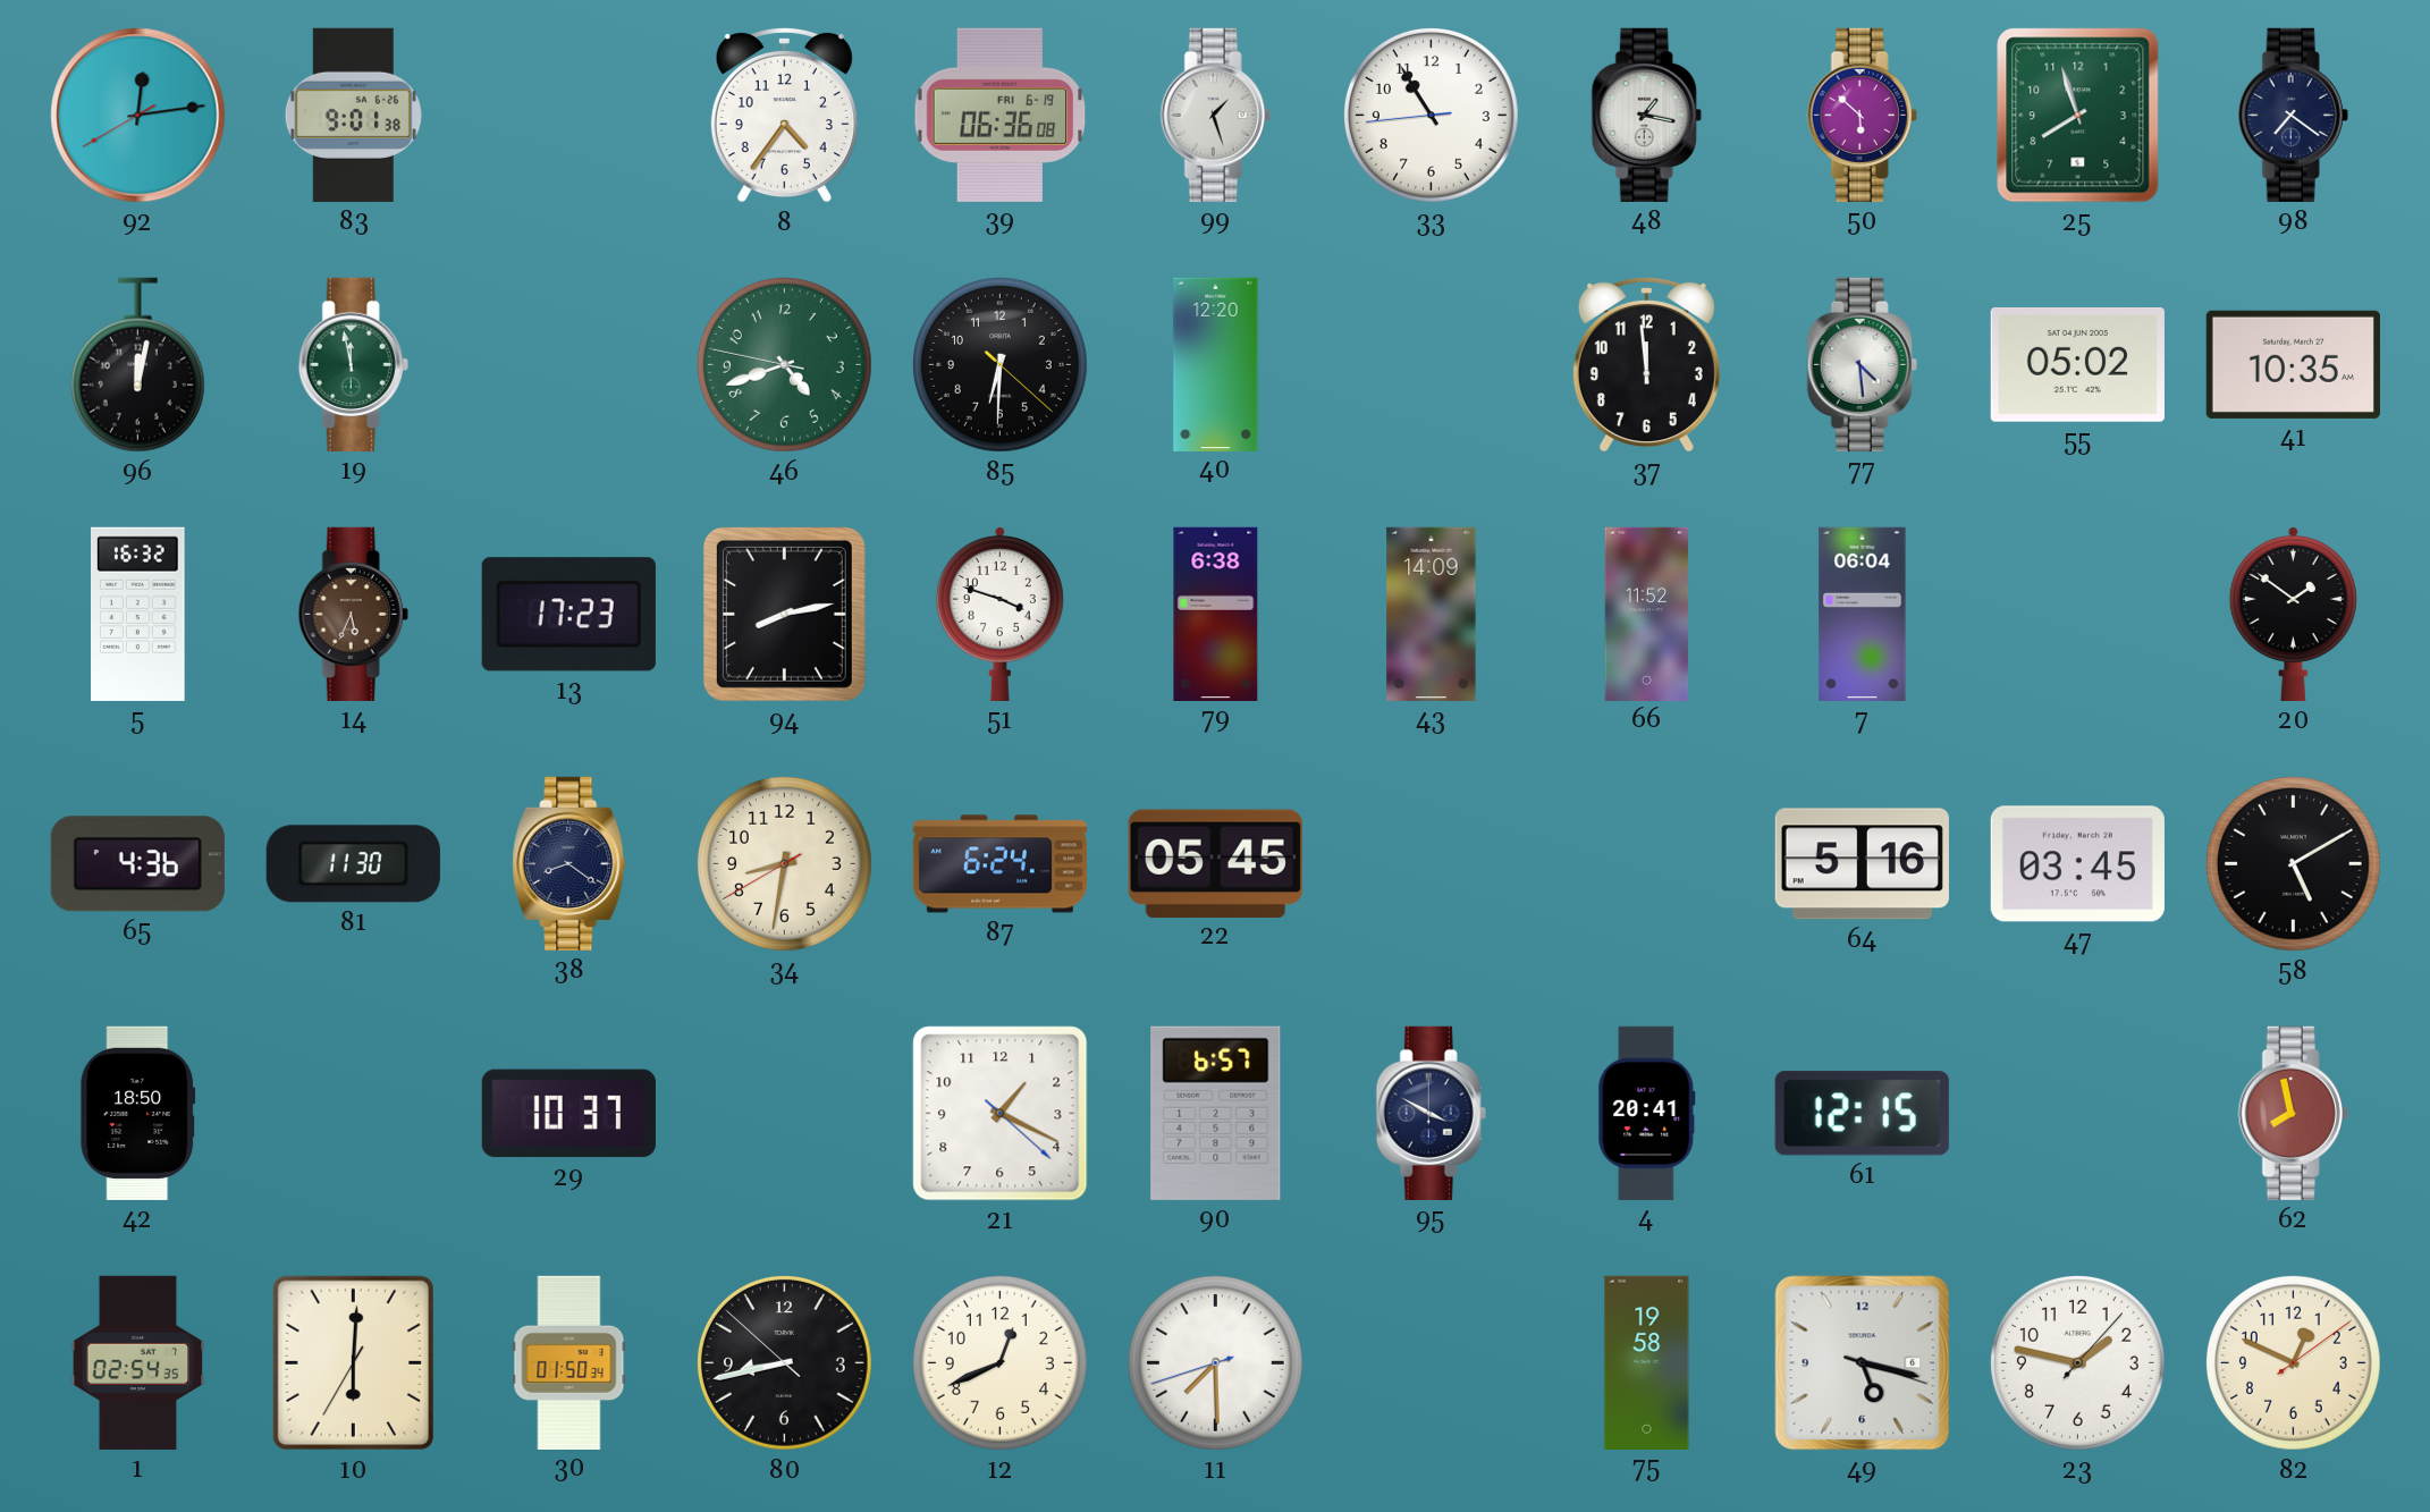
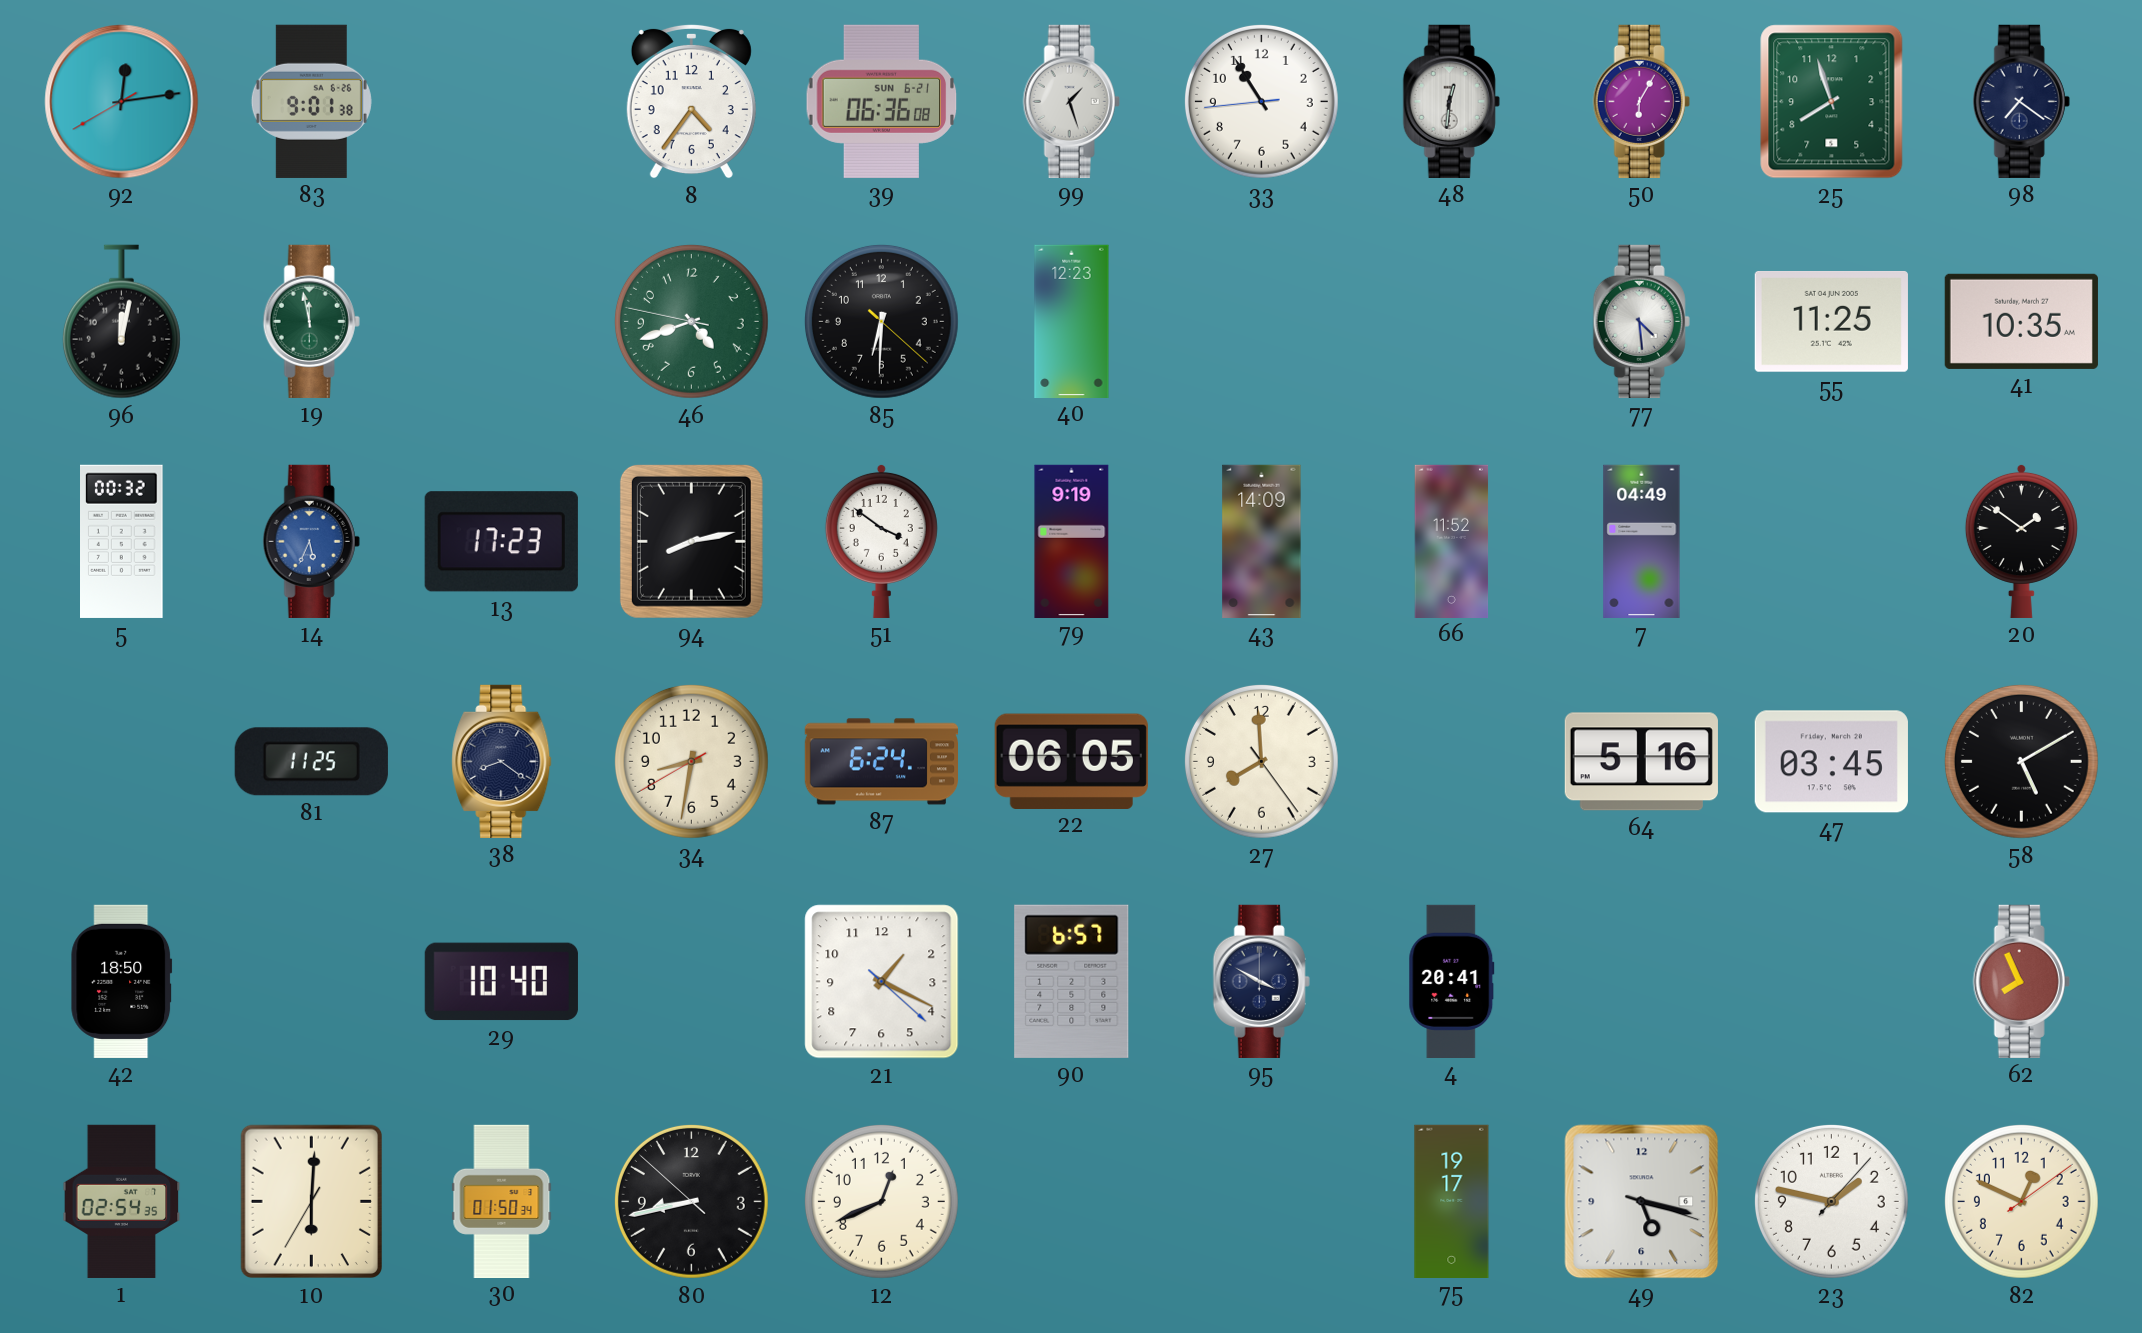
39 date: FRI 6-19 -> SUN 6-21
48: 1:17 -> 12:31
50: 5:52 -> 6:05
40: 12:20 -> 12:23
37: 11:59 -> none
55: 05:02 -> 11:25
5: 16:32 -> 00:32
14 dial: brown -> blue
51: 3:48 -> 3:51
79: 6:38 -> 9:19
7: 06:04 -> 04:49
65: 4:36 -> none
81: 11:30 -> 11:25
22: 05:45 -> 06:05
27: none -> 7:59
29: 10:37 -> 10:40
61: 12:15 -> none
62: 7:58 -> 7:56
11: 7:29 -> none
75: 19:58 -> 19:17
